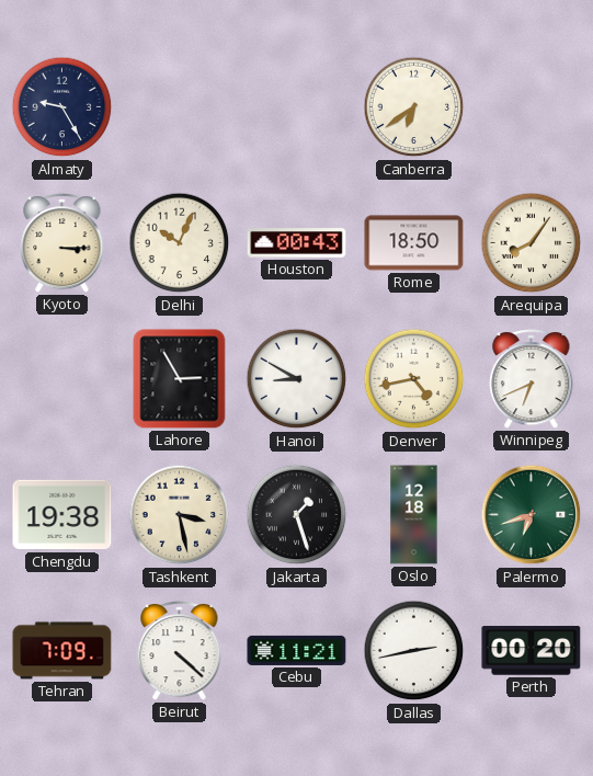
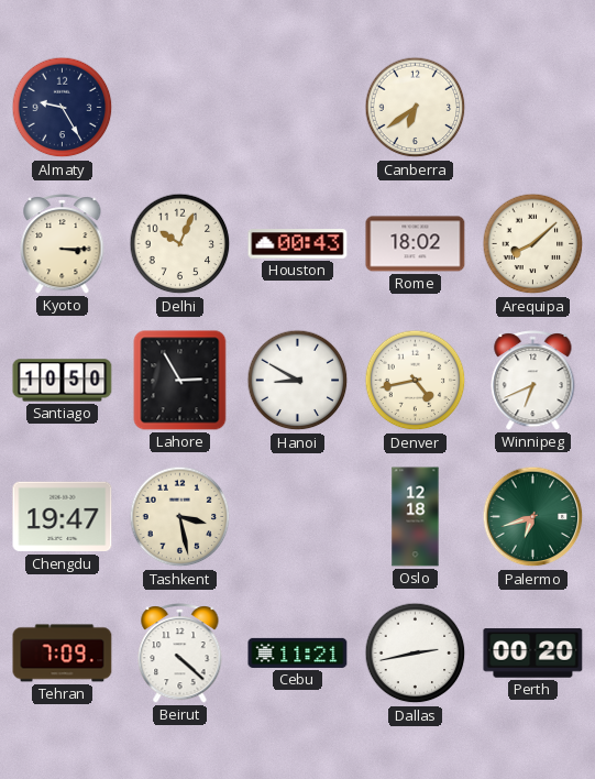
Rome: 18:50 -> 18:02
Arequipa: 8:06 -> 8:08
Santiago: none -> 10:50
Chengdu: 19:38 -> 19:47
Jakarta: 1:27 -> none
